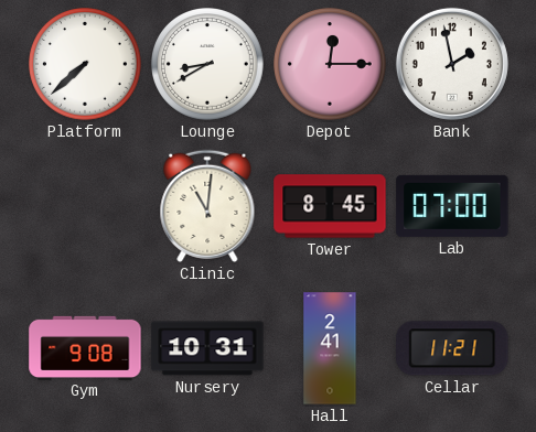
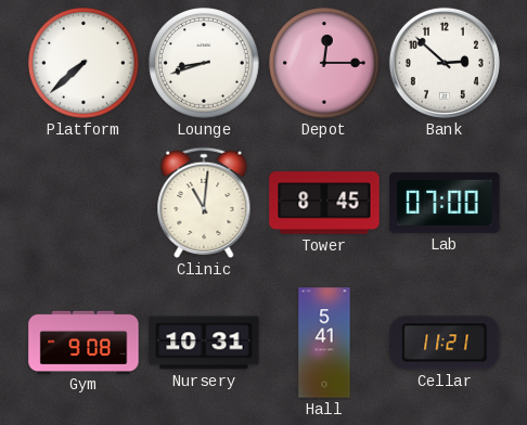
Lounge: 8:40 -> 8:42
Bank: 1:58 -> 2:52
Hall: 2:41 -> 5:41
